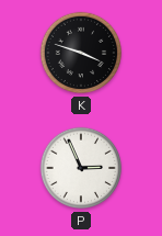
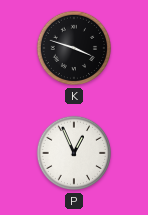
P: 2:56 -> 12:56
